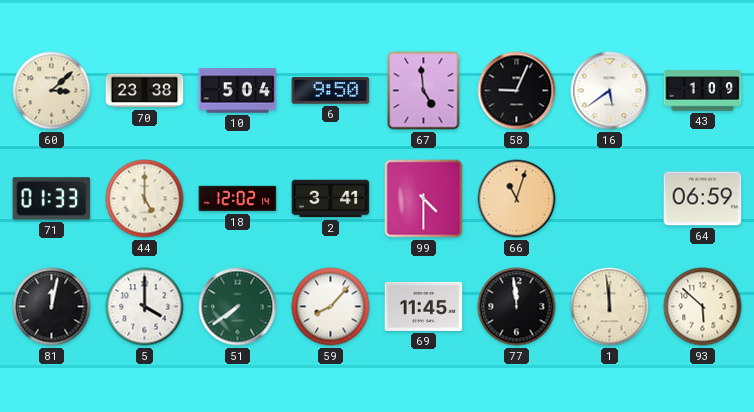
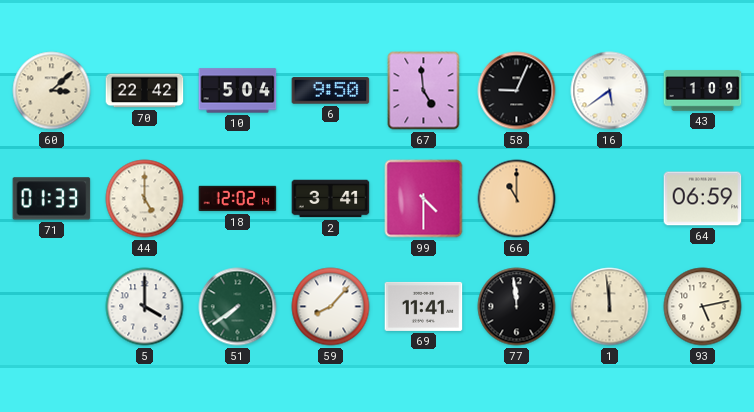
70: 23:38 -> 22:42
66: 11:03 -> 11:00
81: 12:02 -> none
69: 11:45 -> 11:41
93: 5:52 -> 5:13
